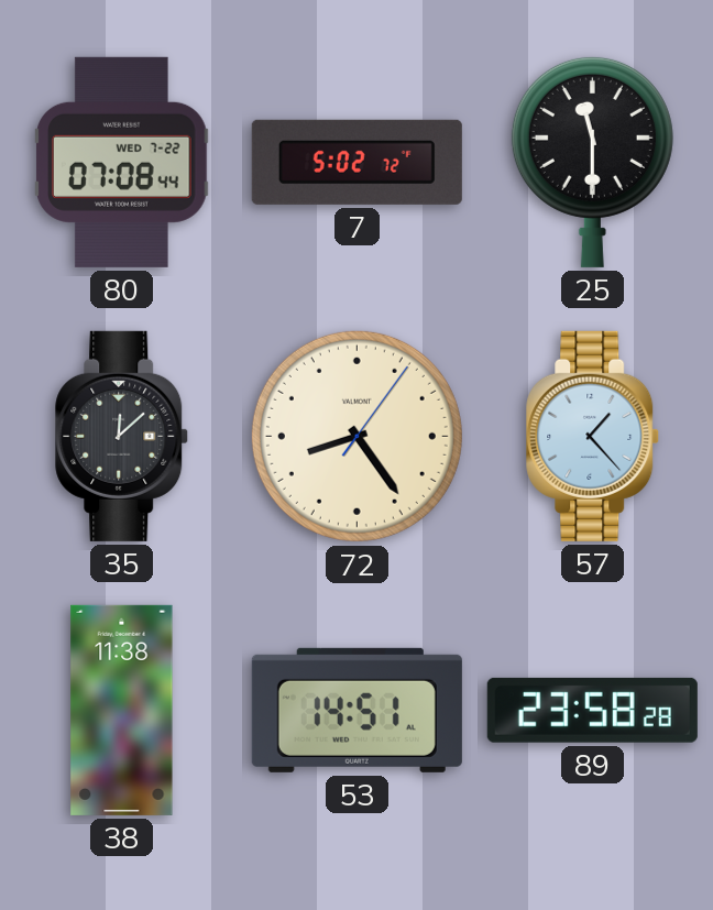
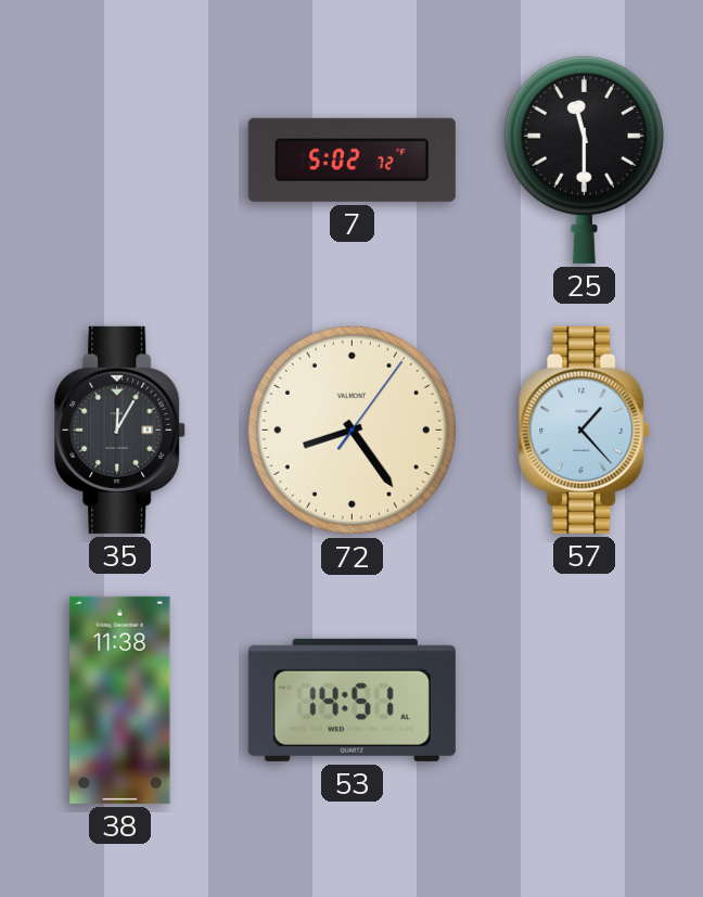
80: 07:08 -> none
35: 12:08 -> 12:05
89: 23:58 -> none
